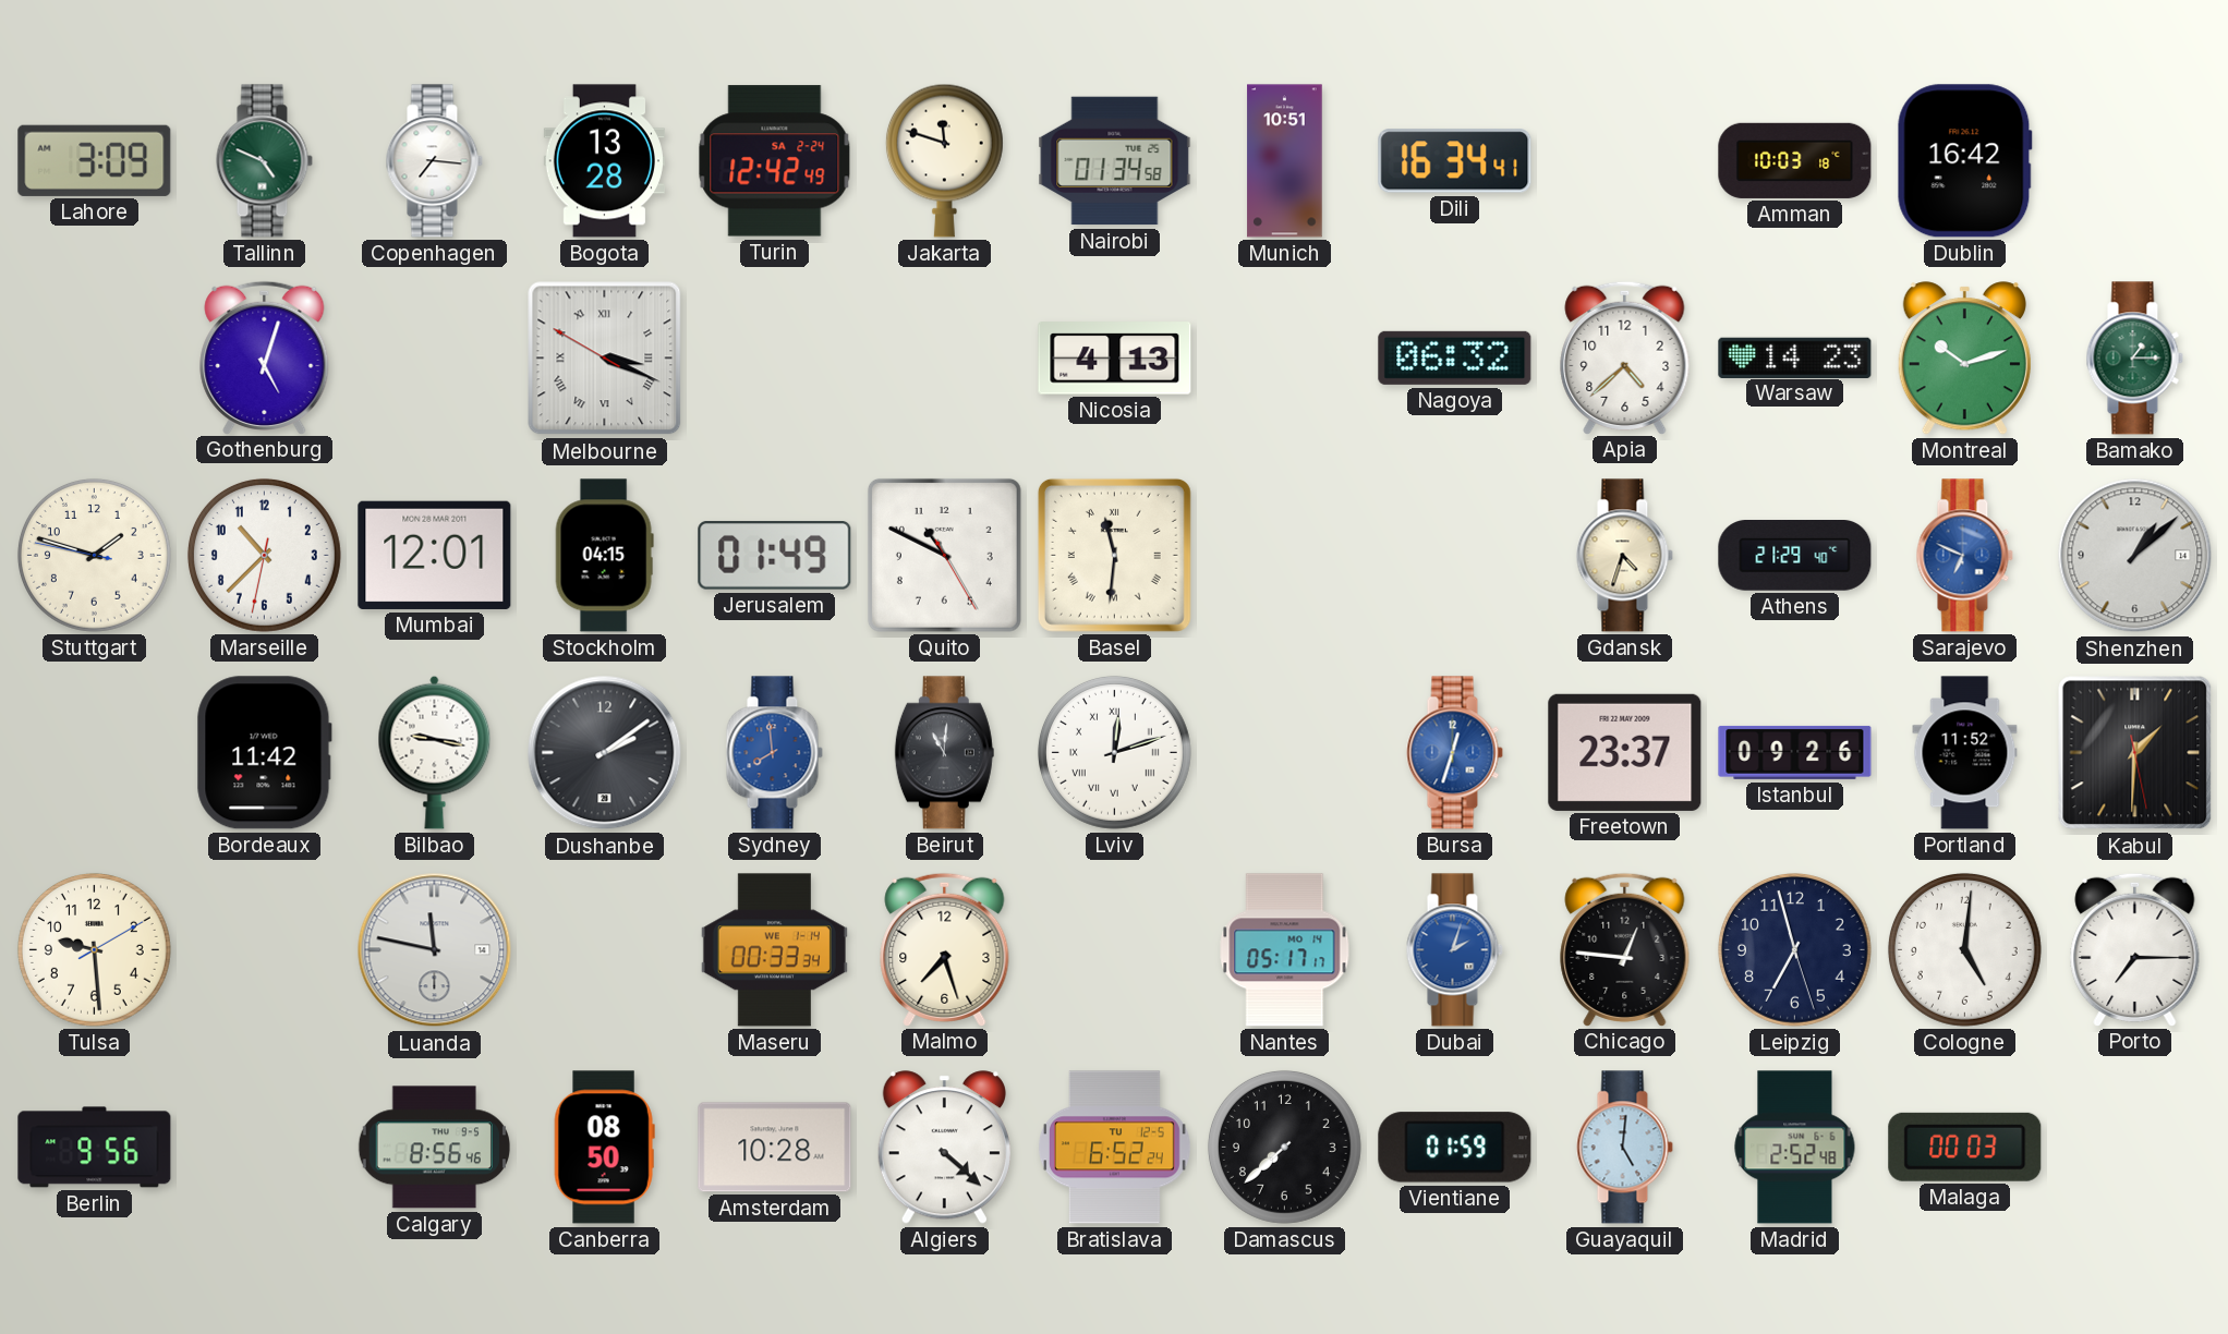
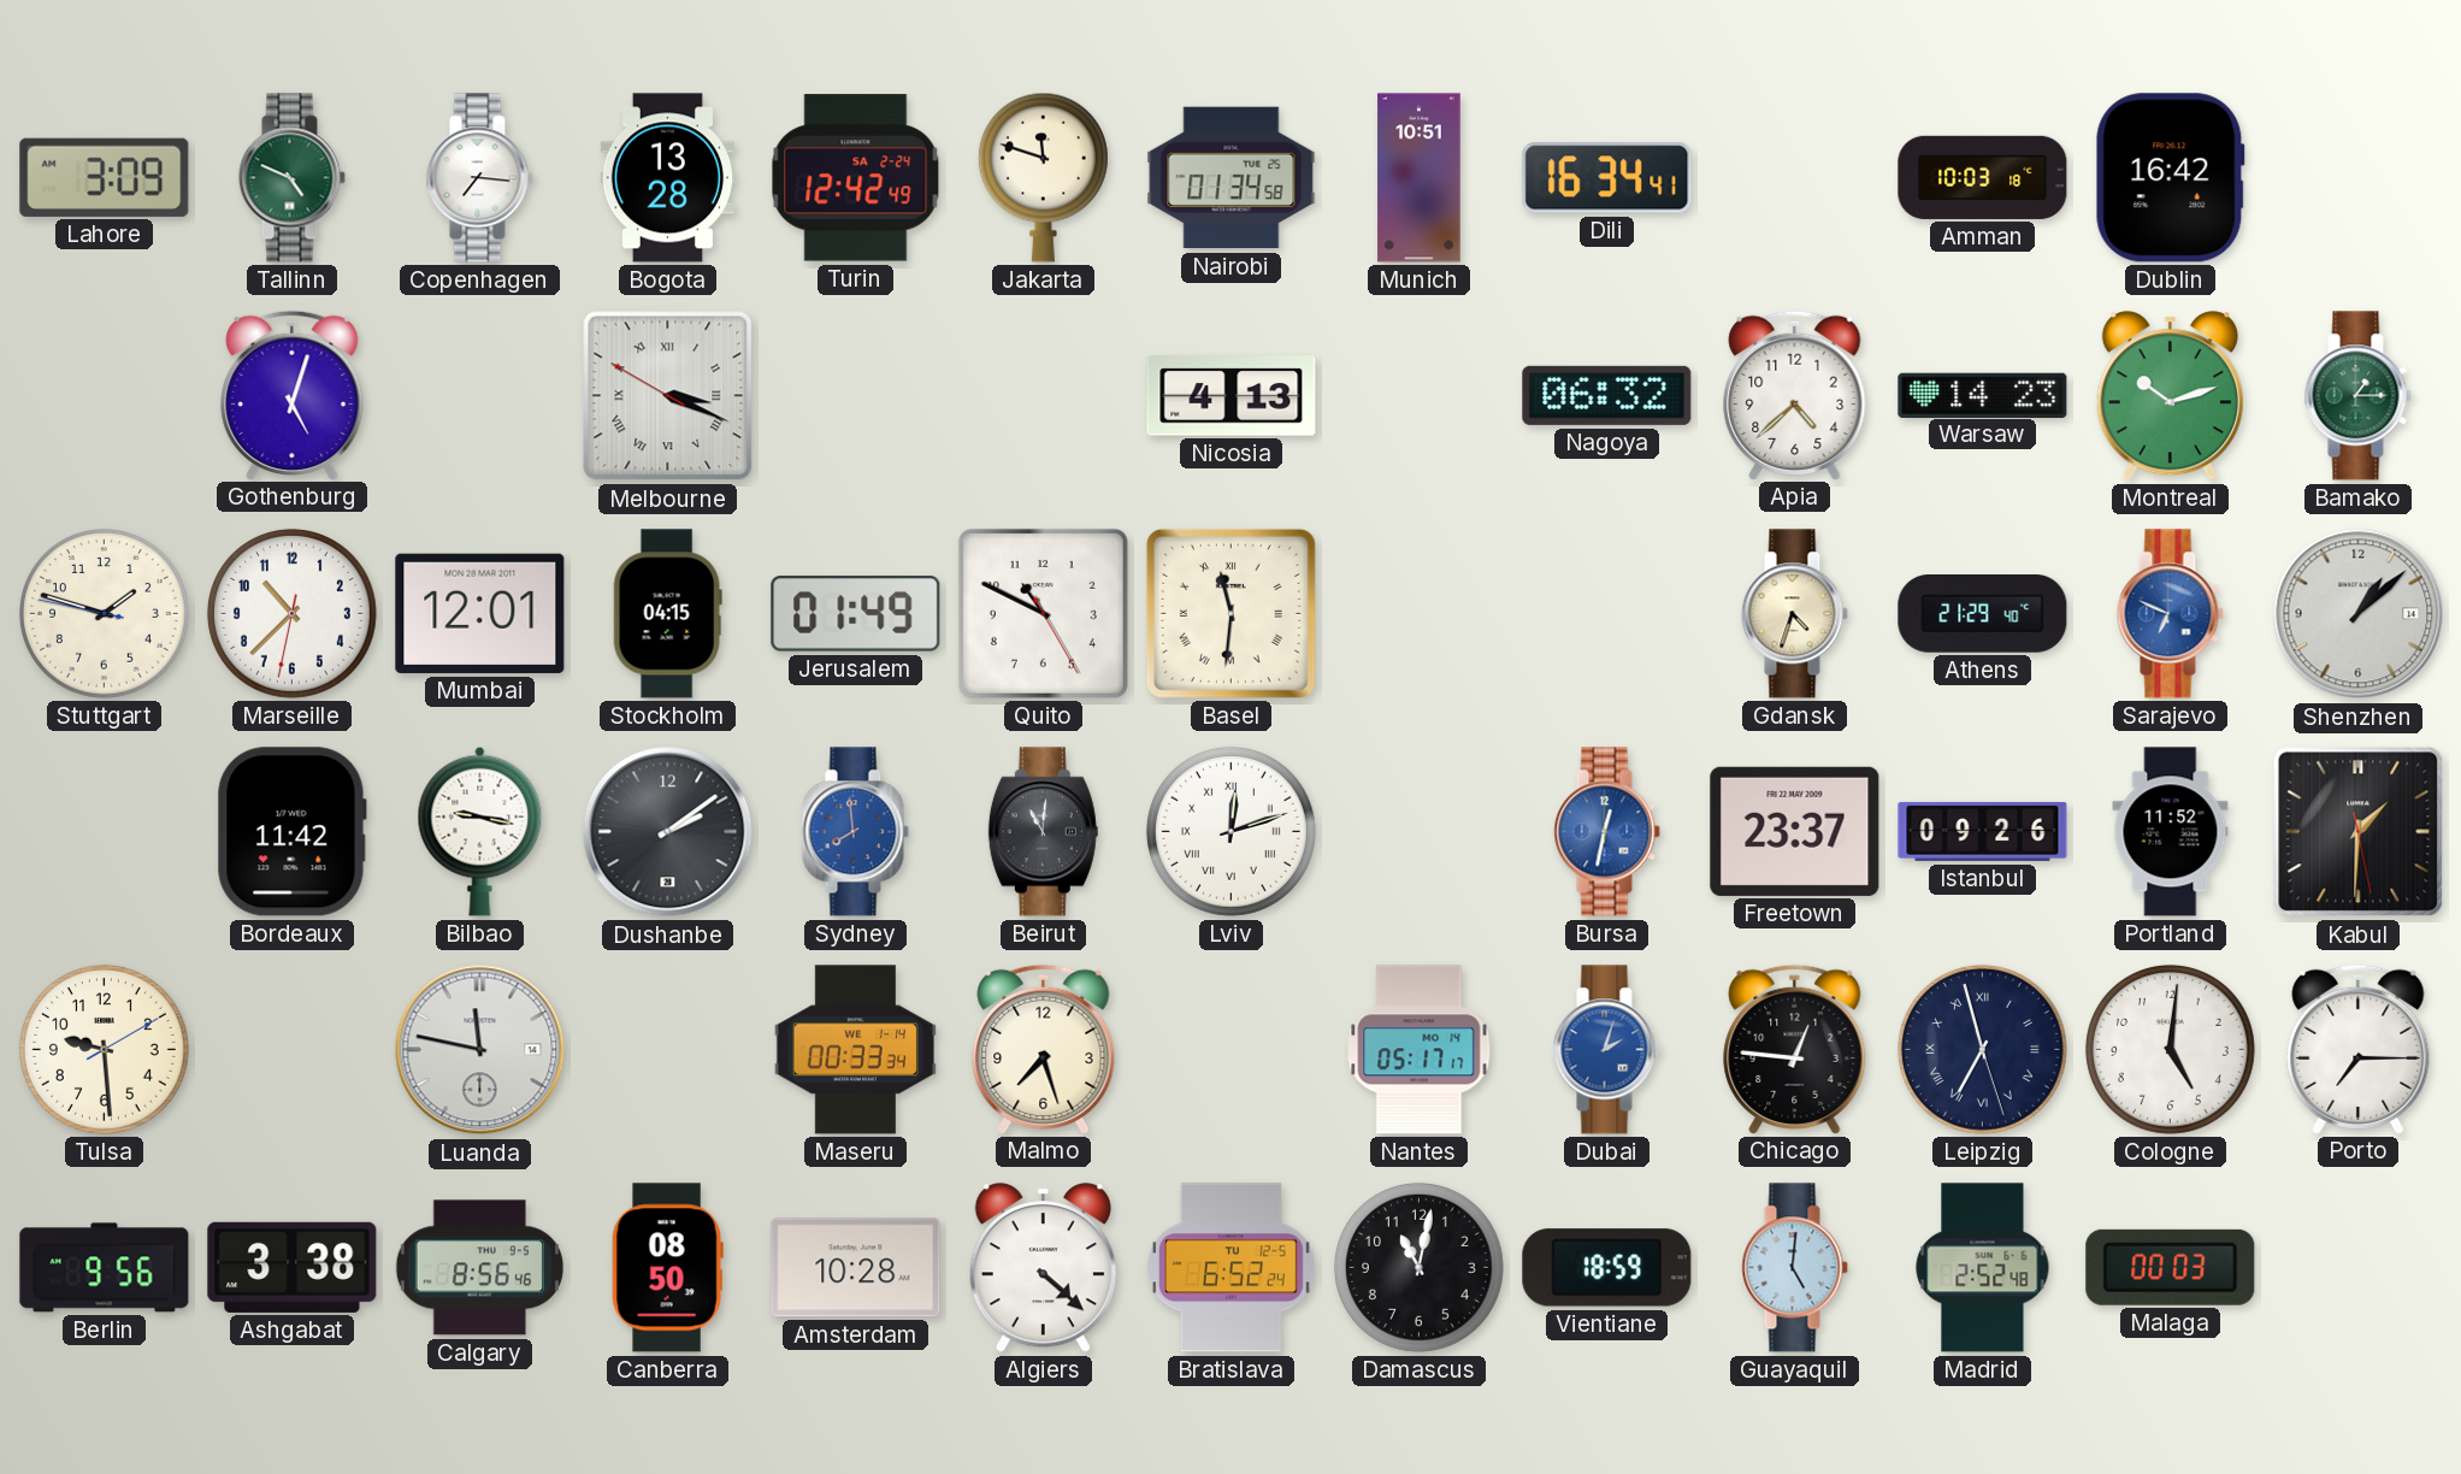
Bursa: 12:33 -> 12:32
Leipzig numerals: Arabic -> Roman
Ashgabat: none -> 3:38
Damascus: 7:38 -> 11:02
Vientiane: 01:59 -> 18:59
